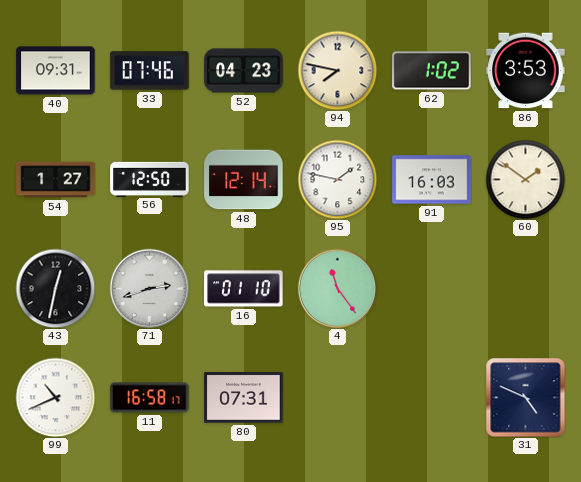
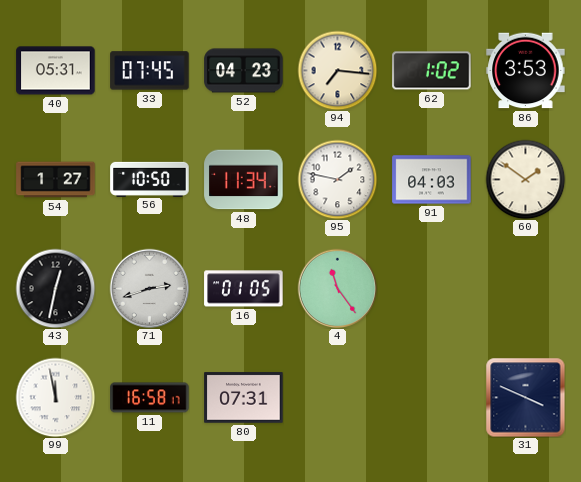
40: 09:31 -> 05:31
33: 07:46 -> 07:45
94: 7:47 -> 7:16
56: 12:50 -> 10:50
48: 12:14 -> 11:34
91: 16:03 -> 04:03
16: 01:10 -> 01:05
99: 10:41 -> 11:58
31: 4:49 -> 3:49
